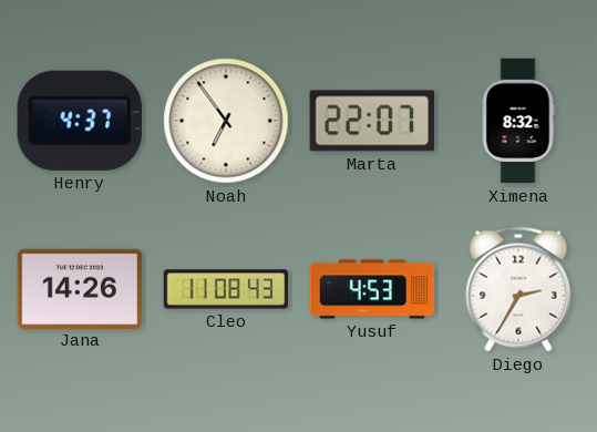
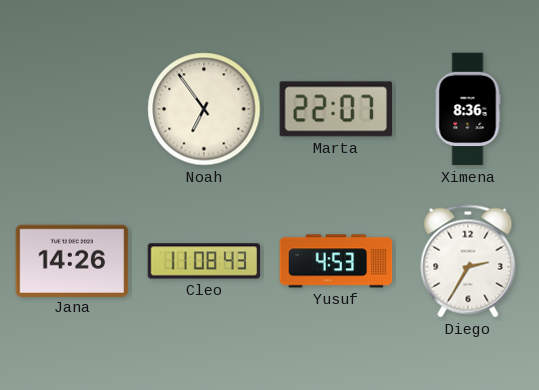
Henry: 4:37 -> none
Ximena: 8:32 -> 8:36
